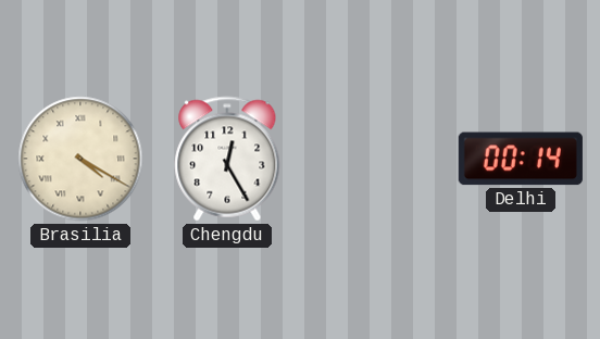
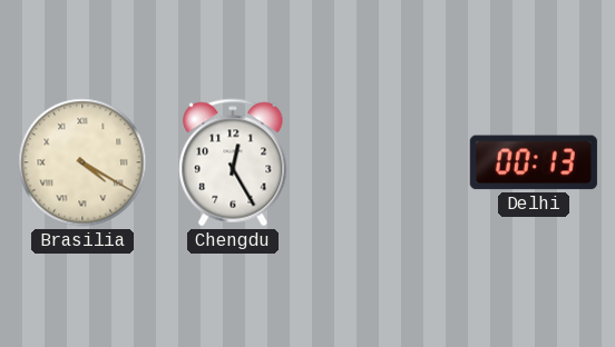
Delhi: 00:14 -> 00:13
